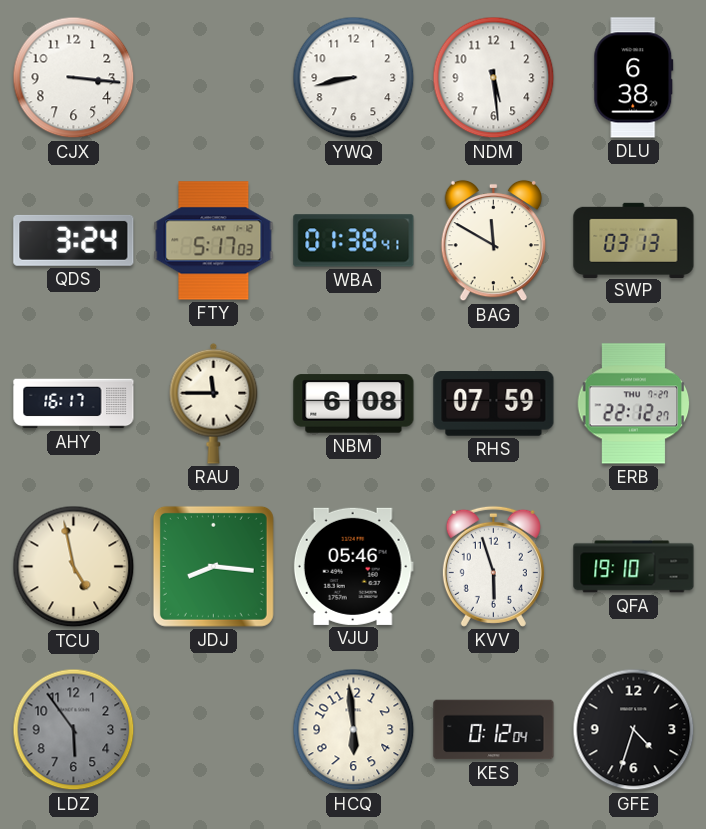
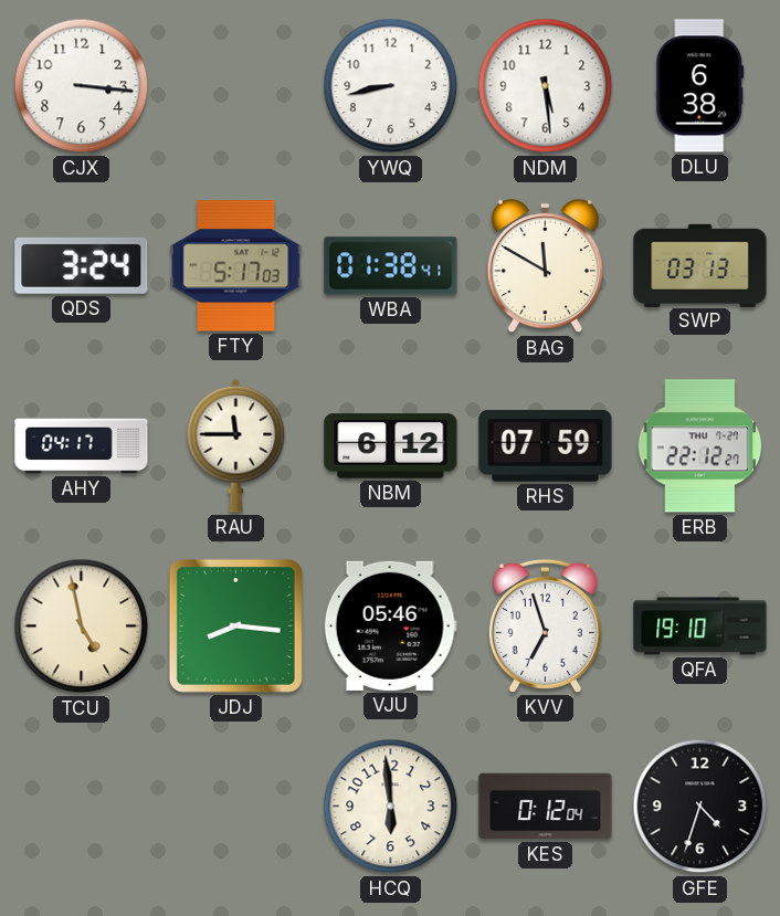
AHY: 16:17 -> 04:17
NBM: 6:08 -> 6:12
KVV: 5:57 -> 6:57
LDZ: 5:54 -> none
